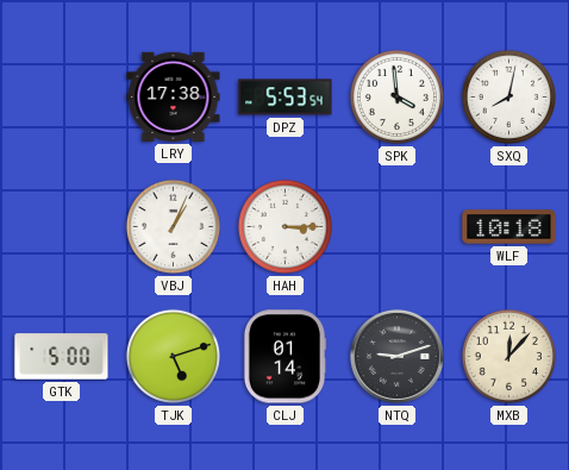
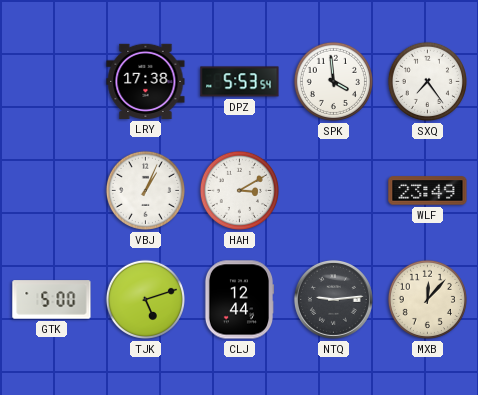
SXQ: 8:02 -> 7:24
HAH: 3:15 -> 3:10
WLF: 10:18 -> 23:49
CLJ: 01:14 -> 12:44
NTQ: 9:12 -> 9:14
